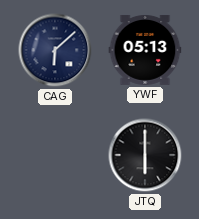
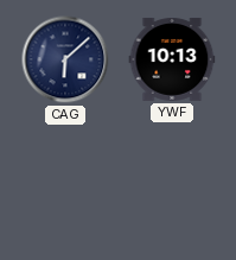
YWF: 05:13 -> 10:13
JTQ: 6:00 -> none
